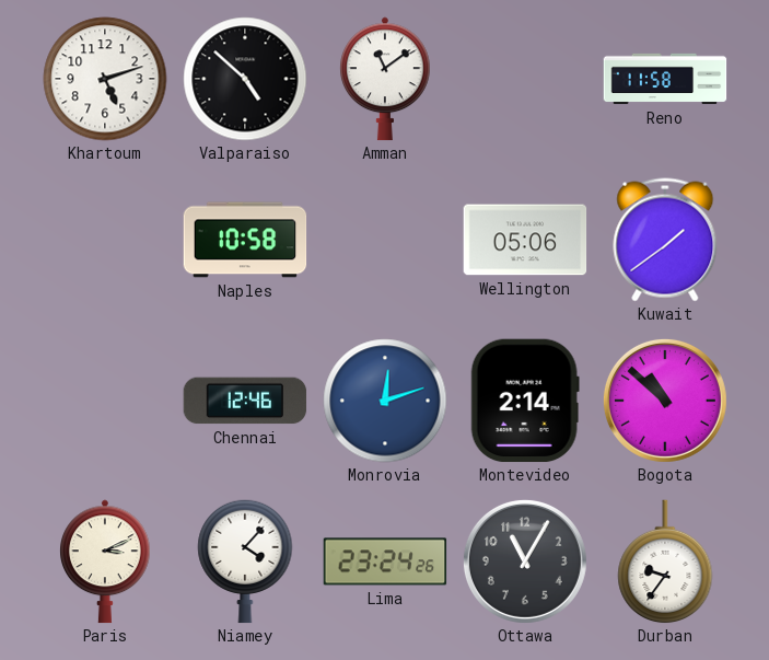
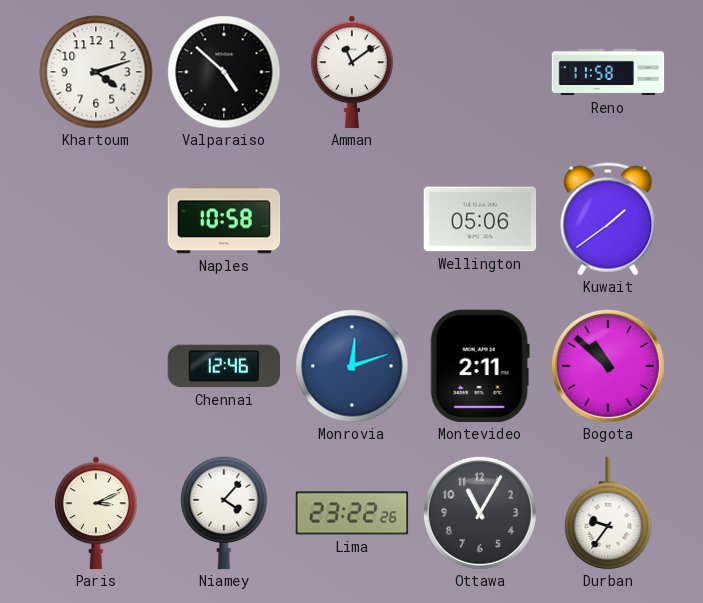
Khartoum: 5:12 -> 4:12
Montevideo: 2:14 -> 2:11
Lima: 23:24 -> 23:22
